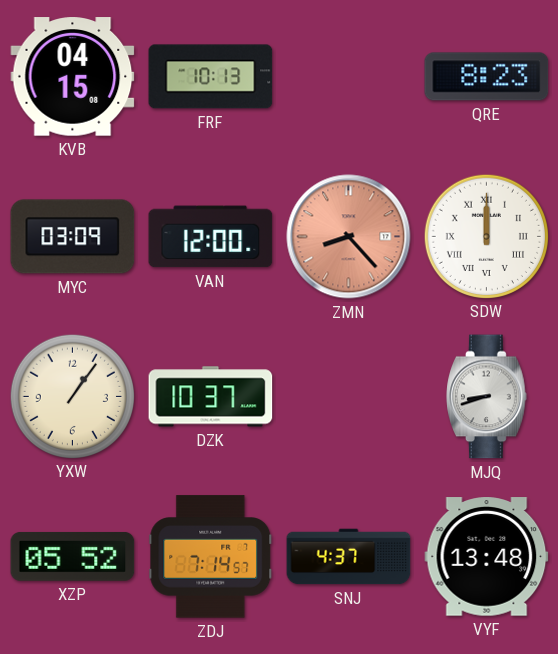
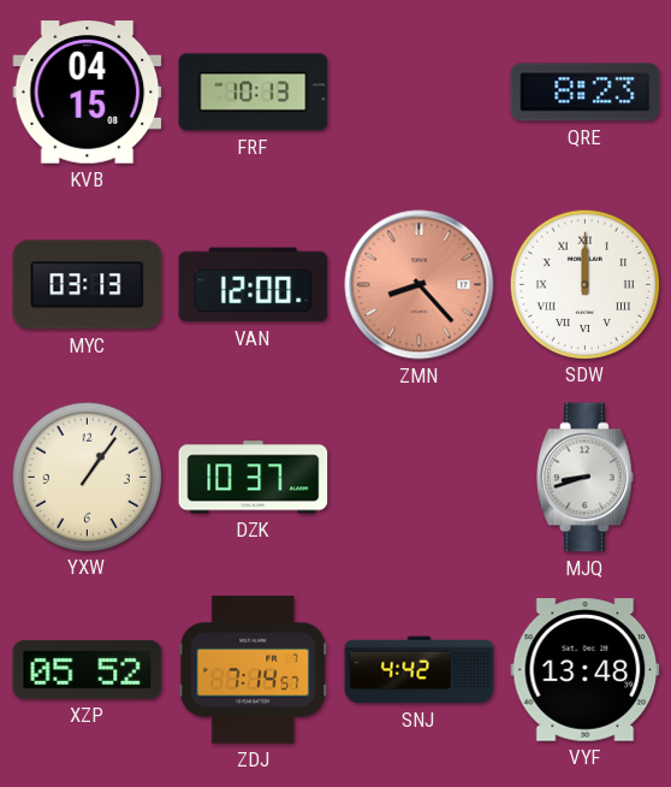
MYC: 03:09 -> 03:13
SNJ: 4:37 -> 4:42
